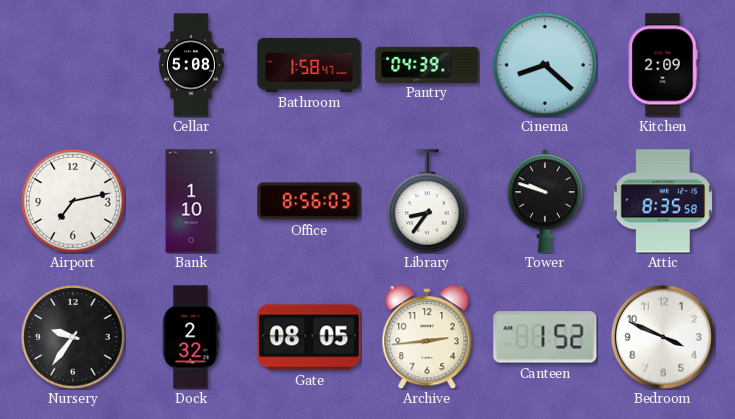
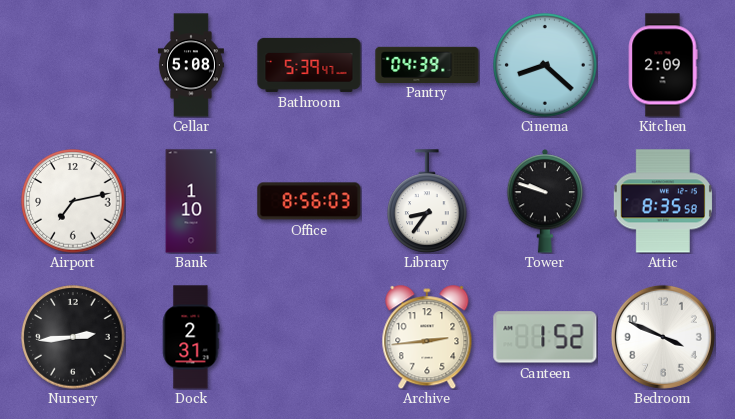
Bathroom: 1:58 -> 5:39
Nursery: 9:36 -> 2:44
Dock: 2:32 -> 2:31
Gate: 08:05 -> none
